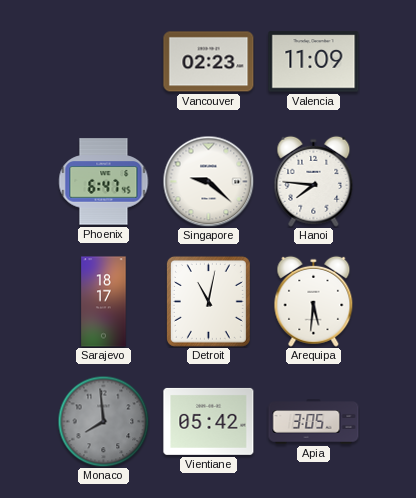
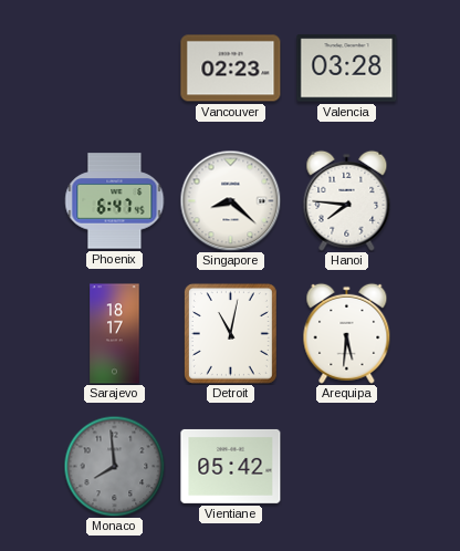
Valencia: 11:09 -> 03:28
Singapore: 9:22 -> 8:22
Apia: 3:05 -> none
